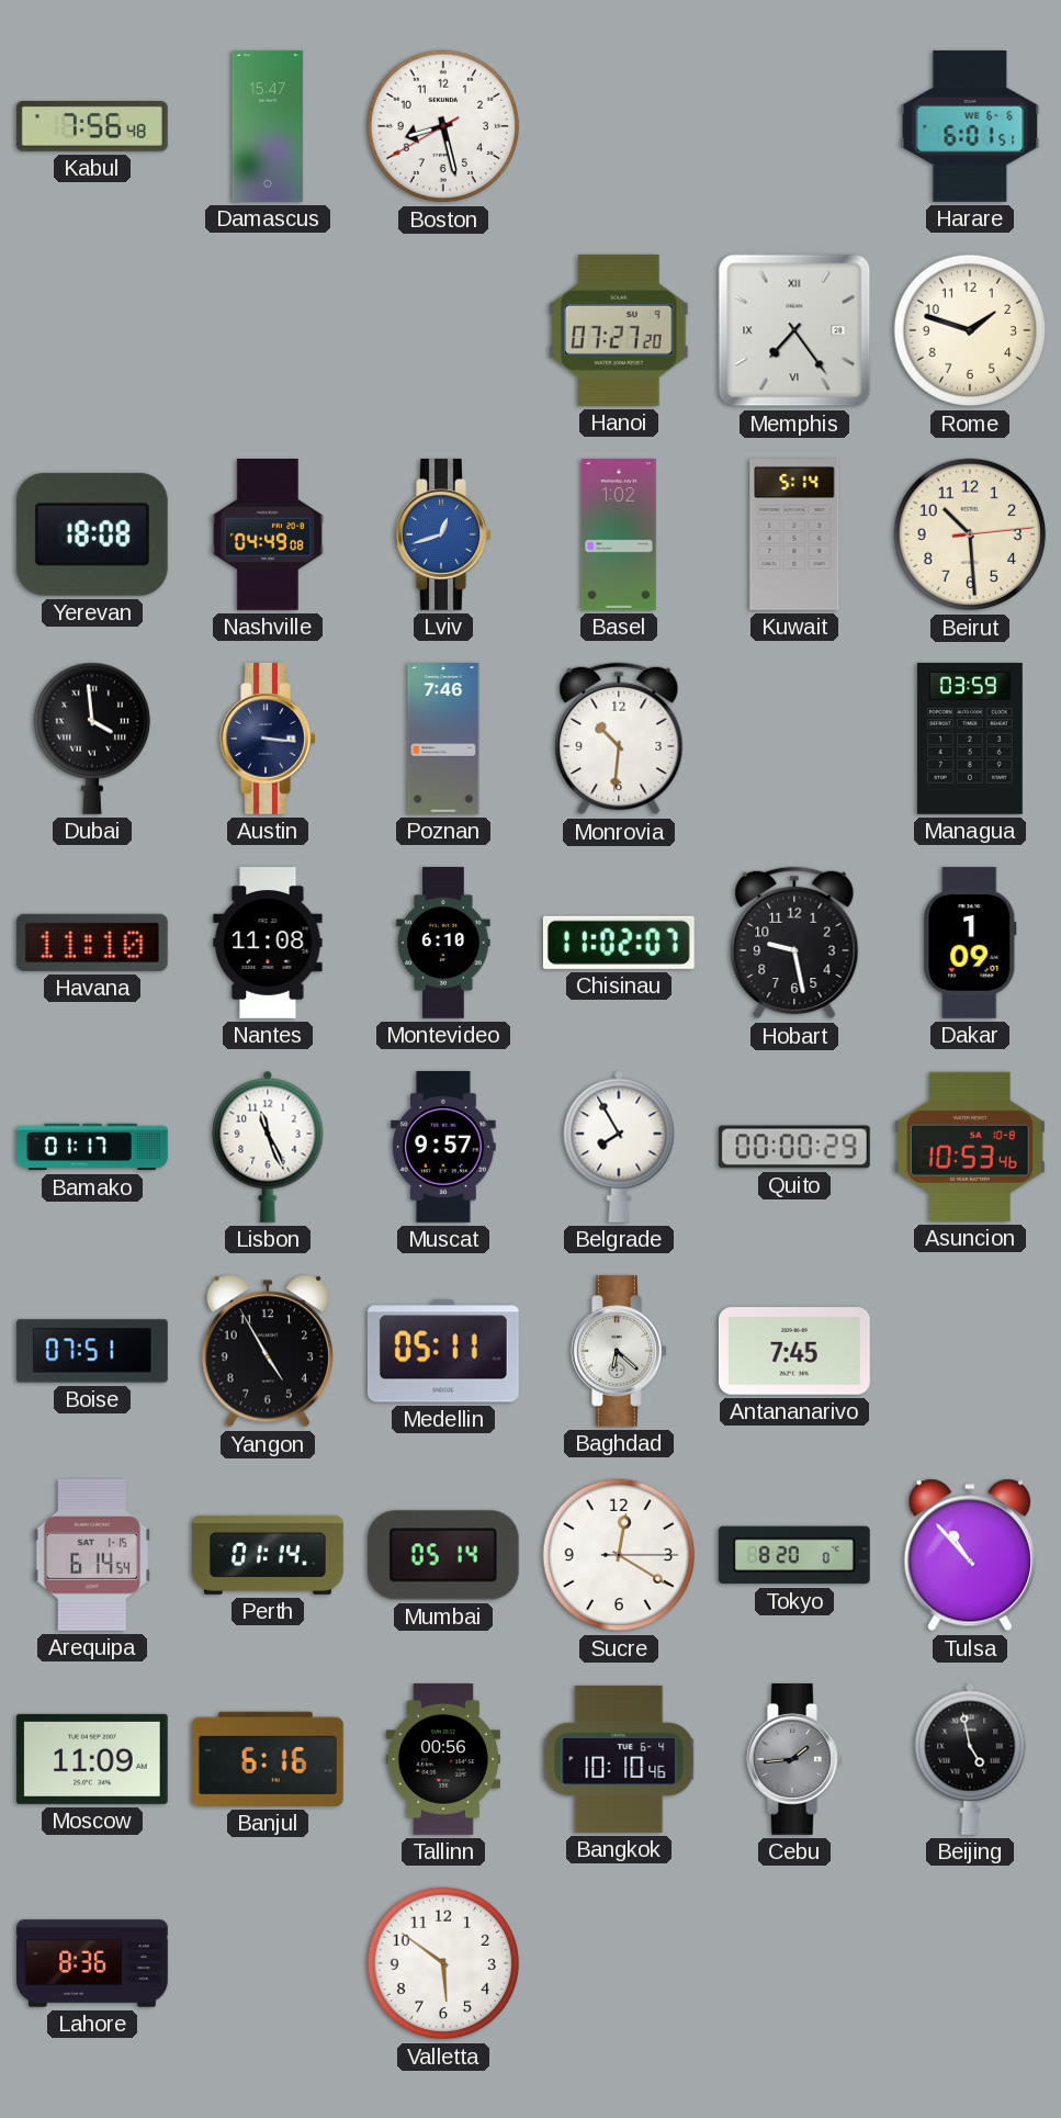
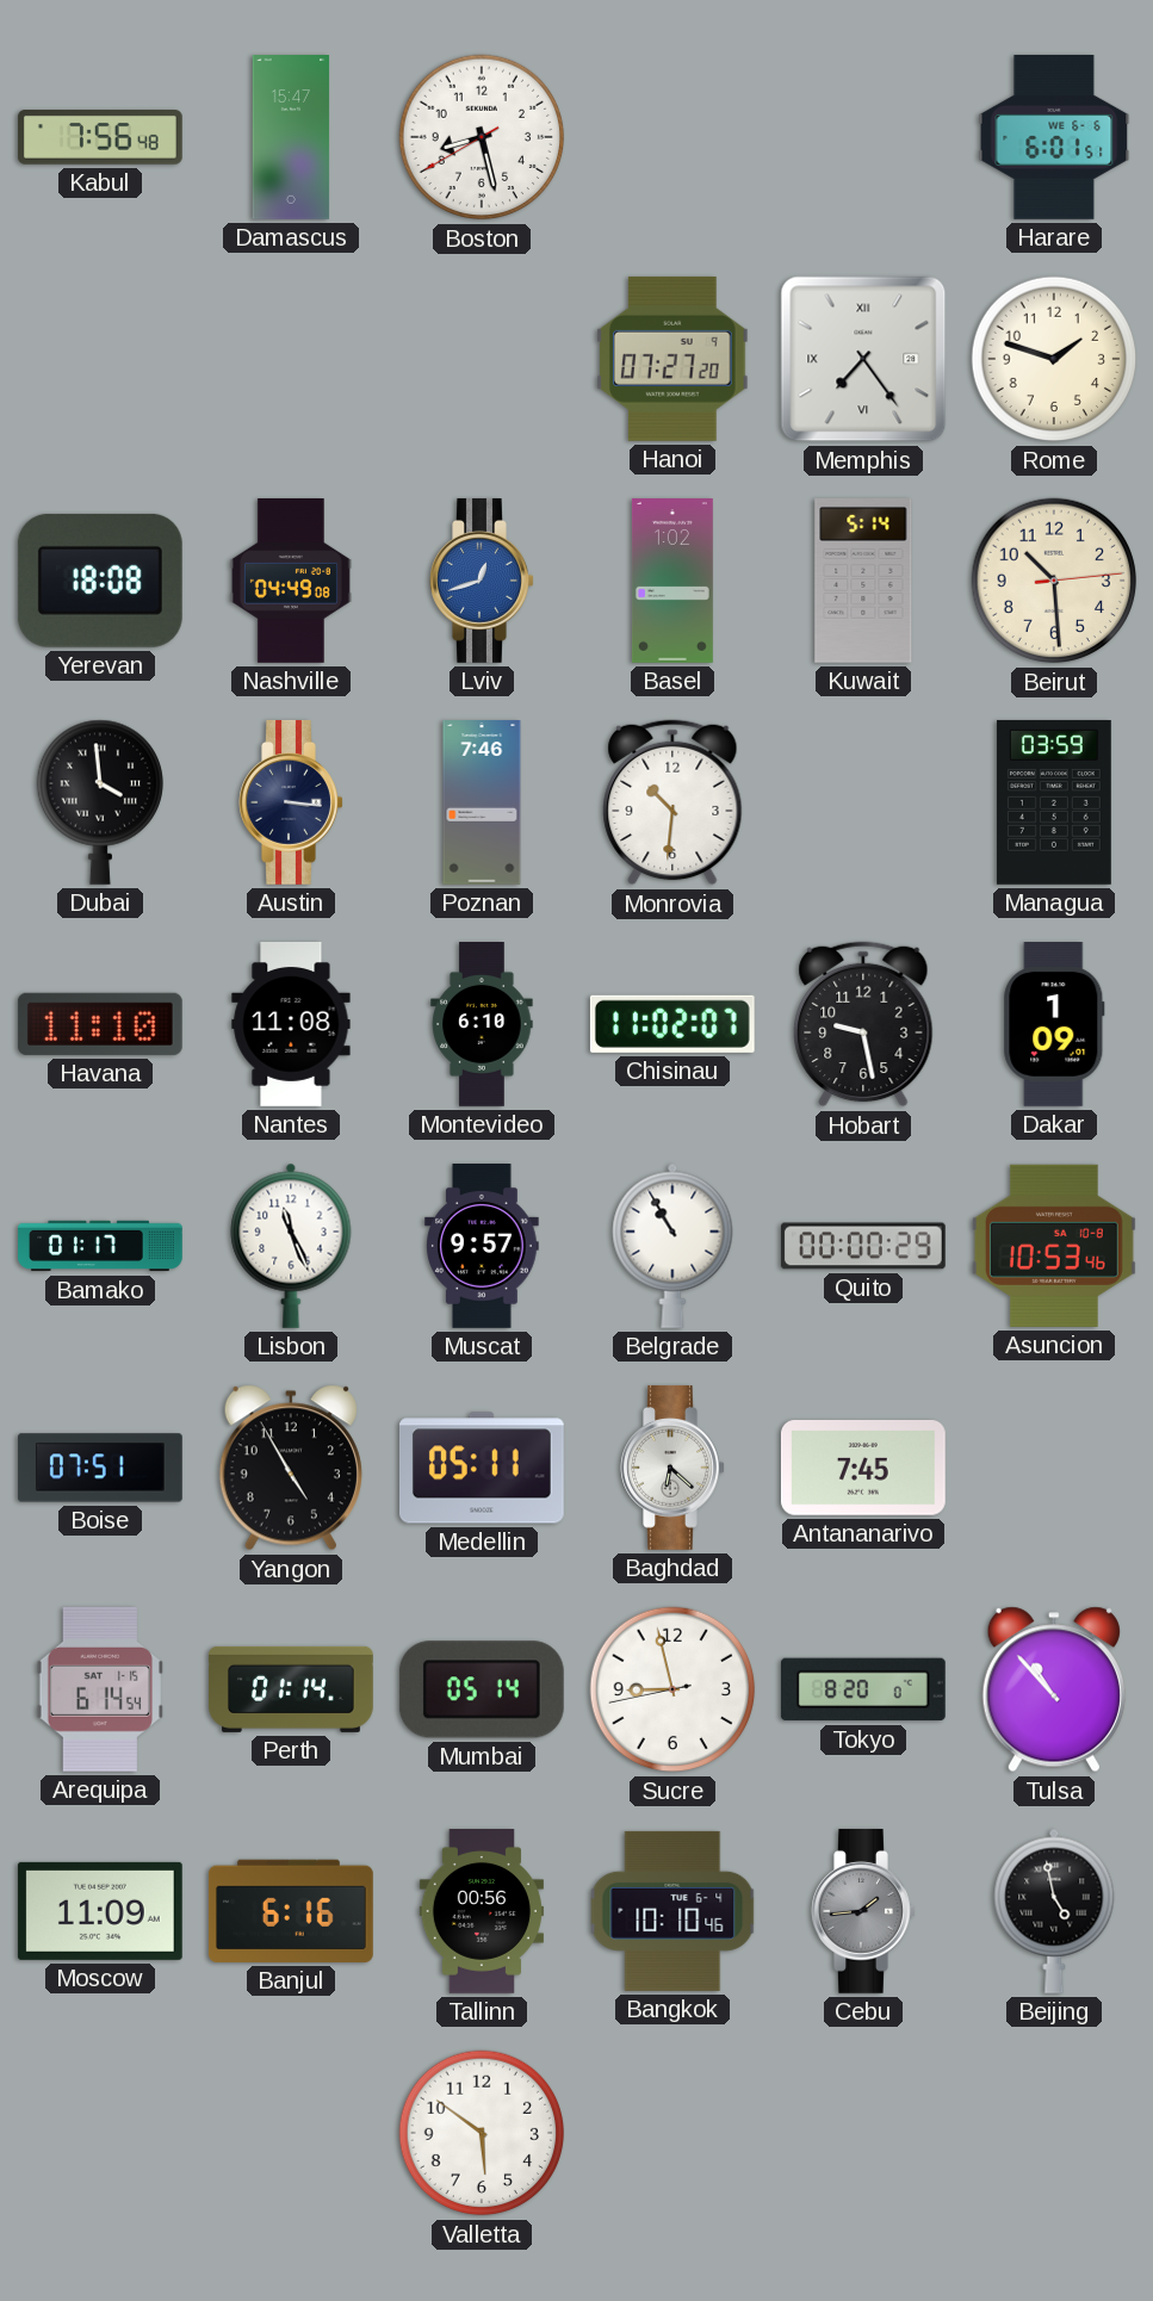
Belgrade: 7:55 -> 10:55
Sucre: 12:20 -> 8:57
Lahore: 8:36 -> none
